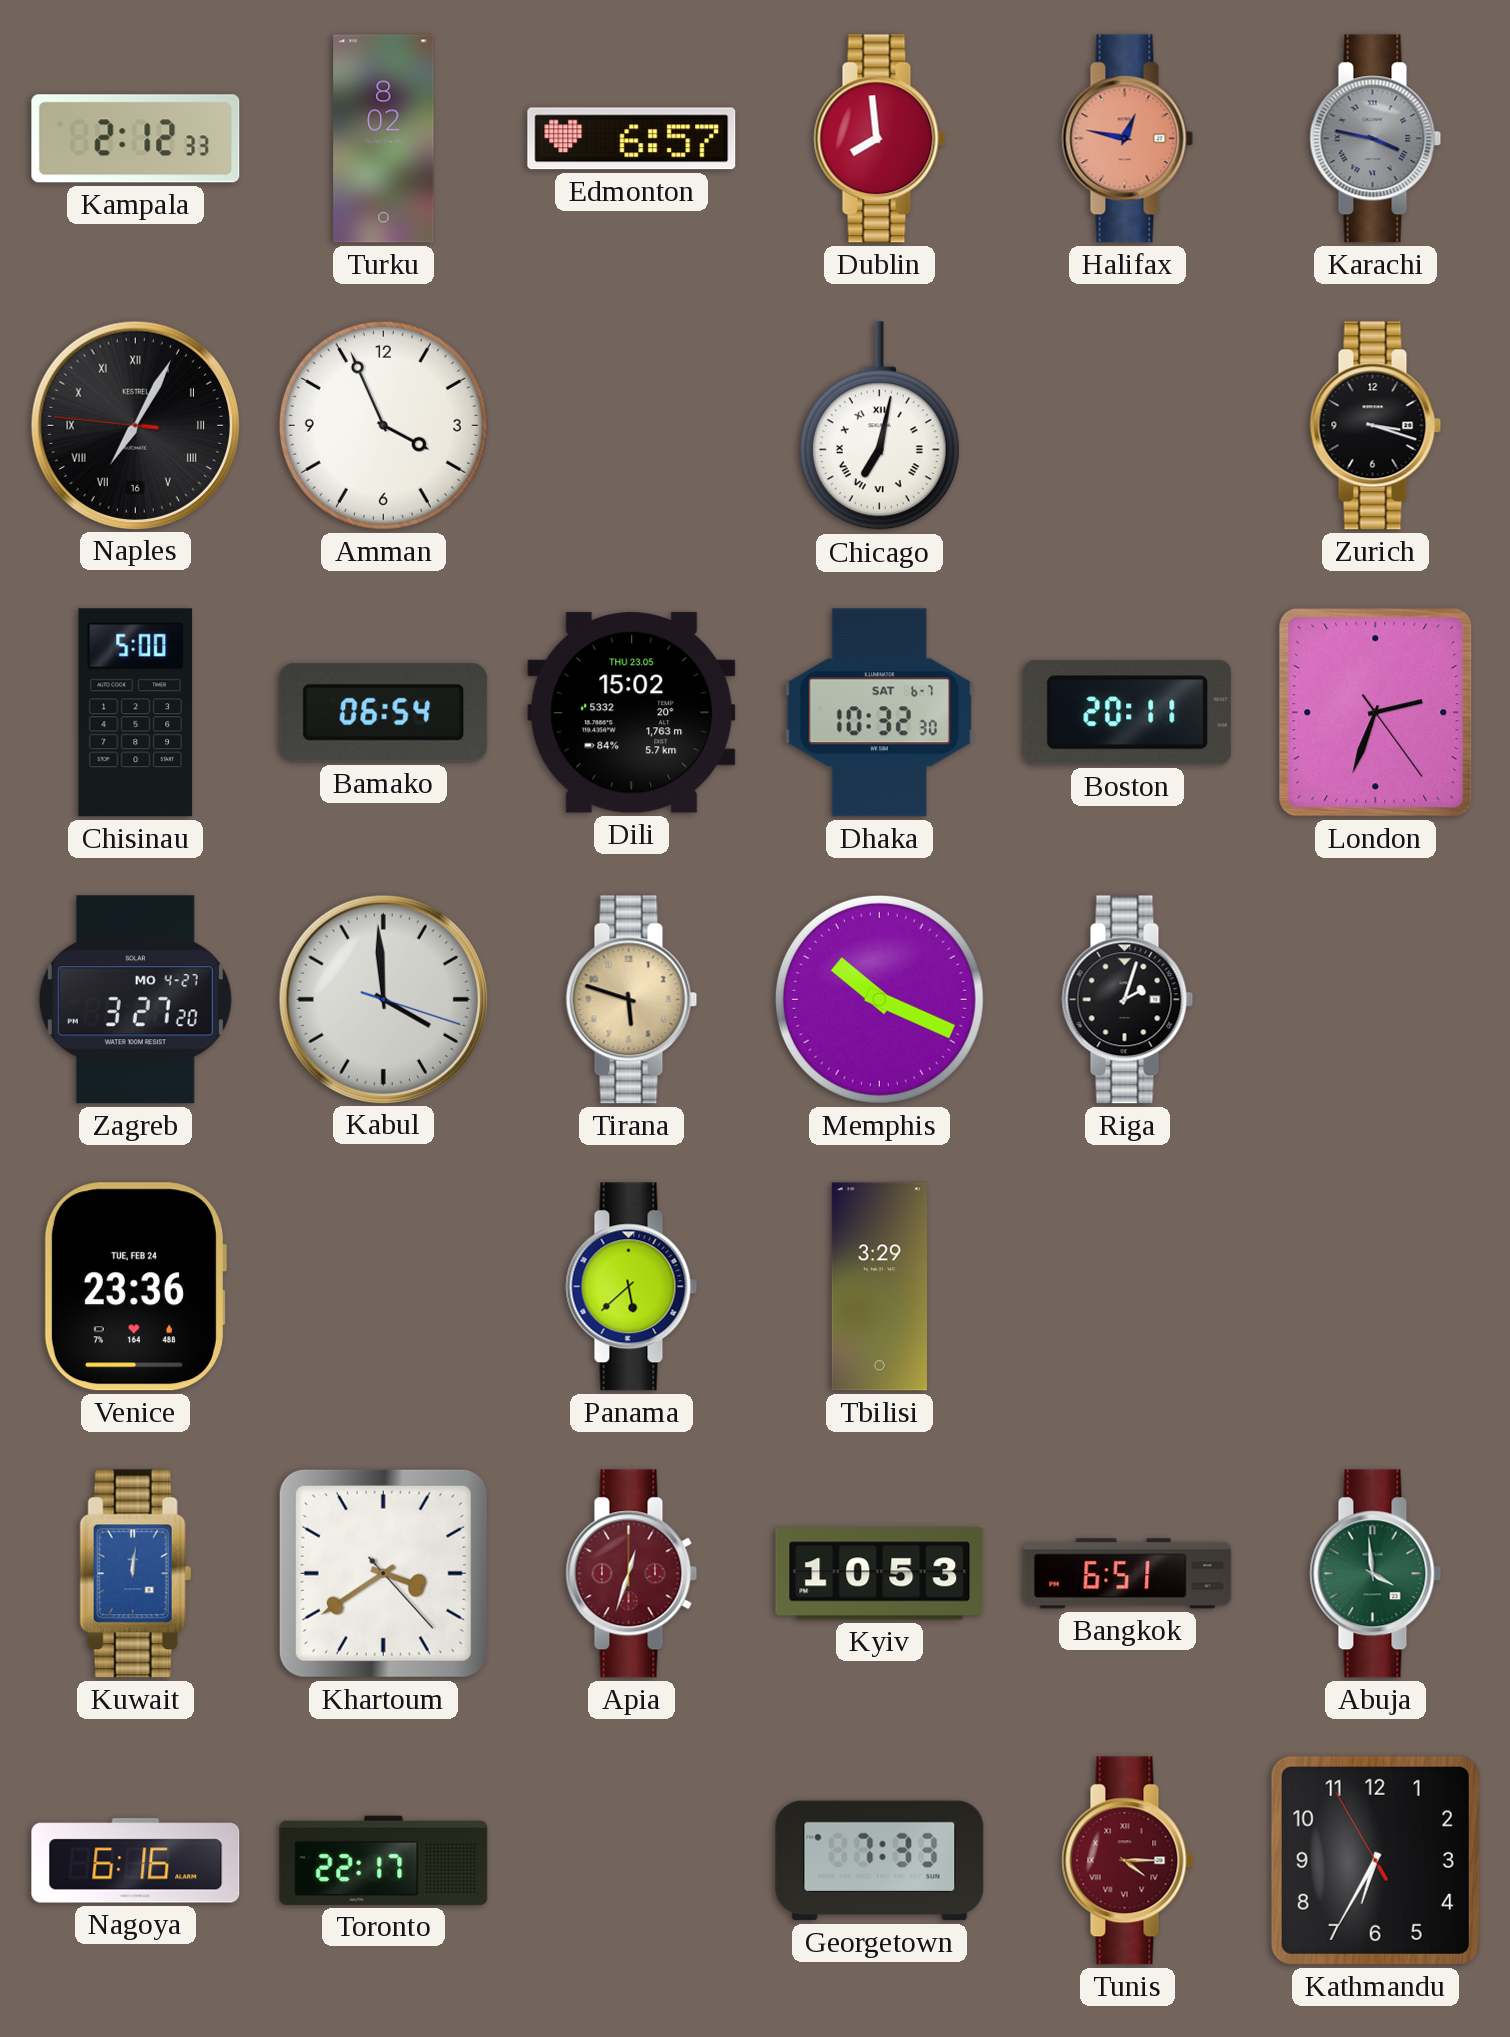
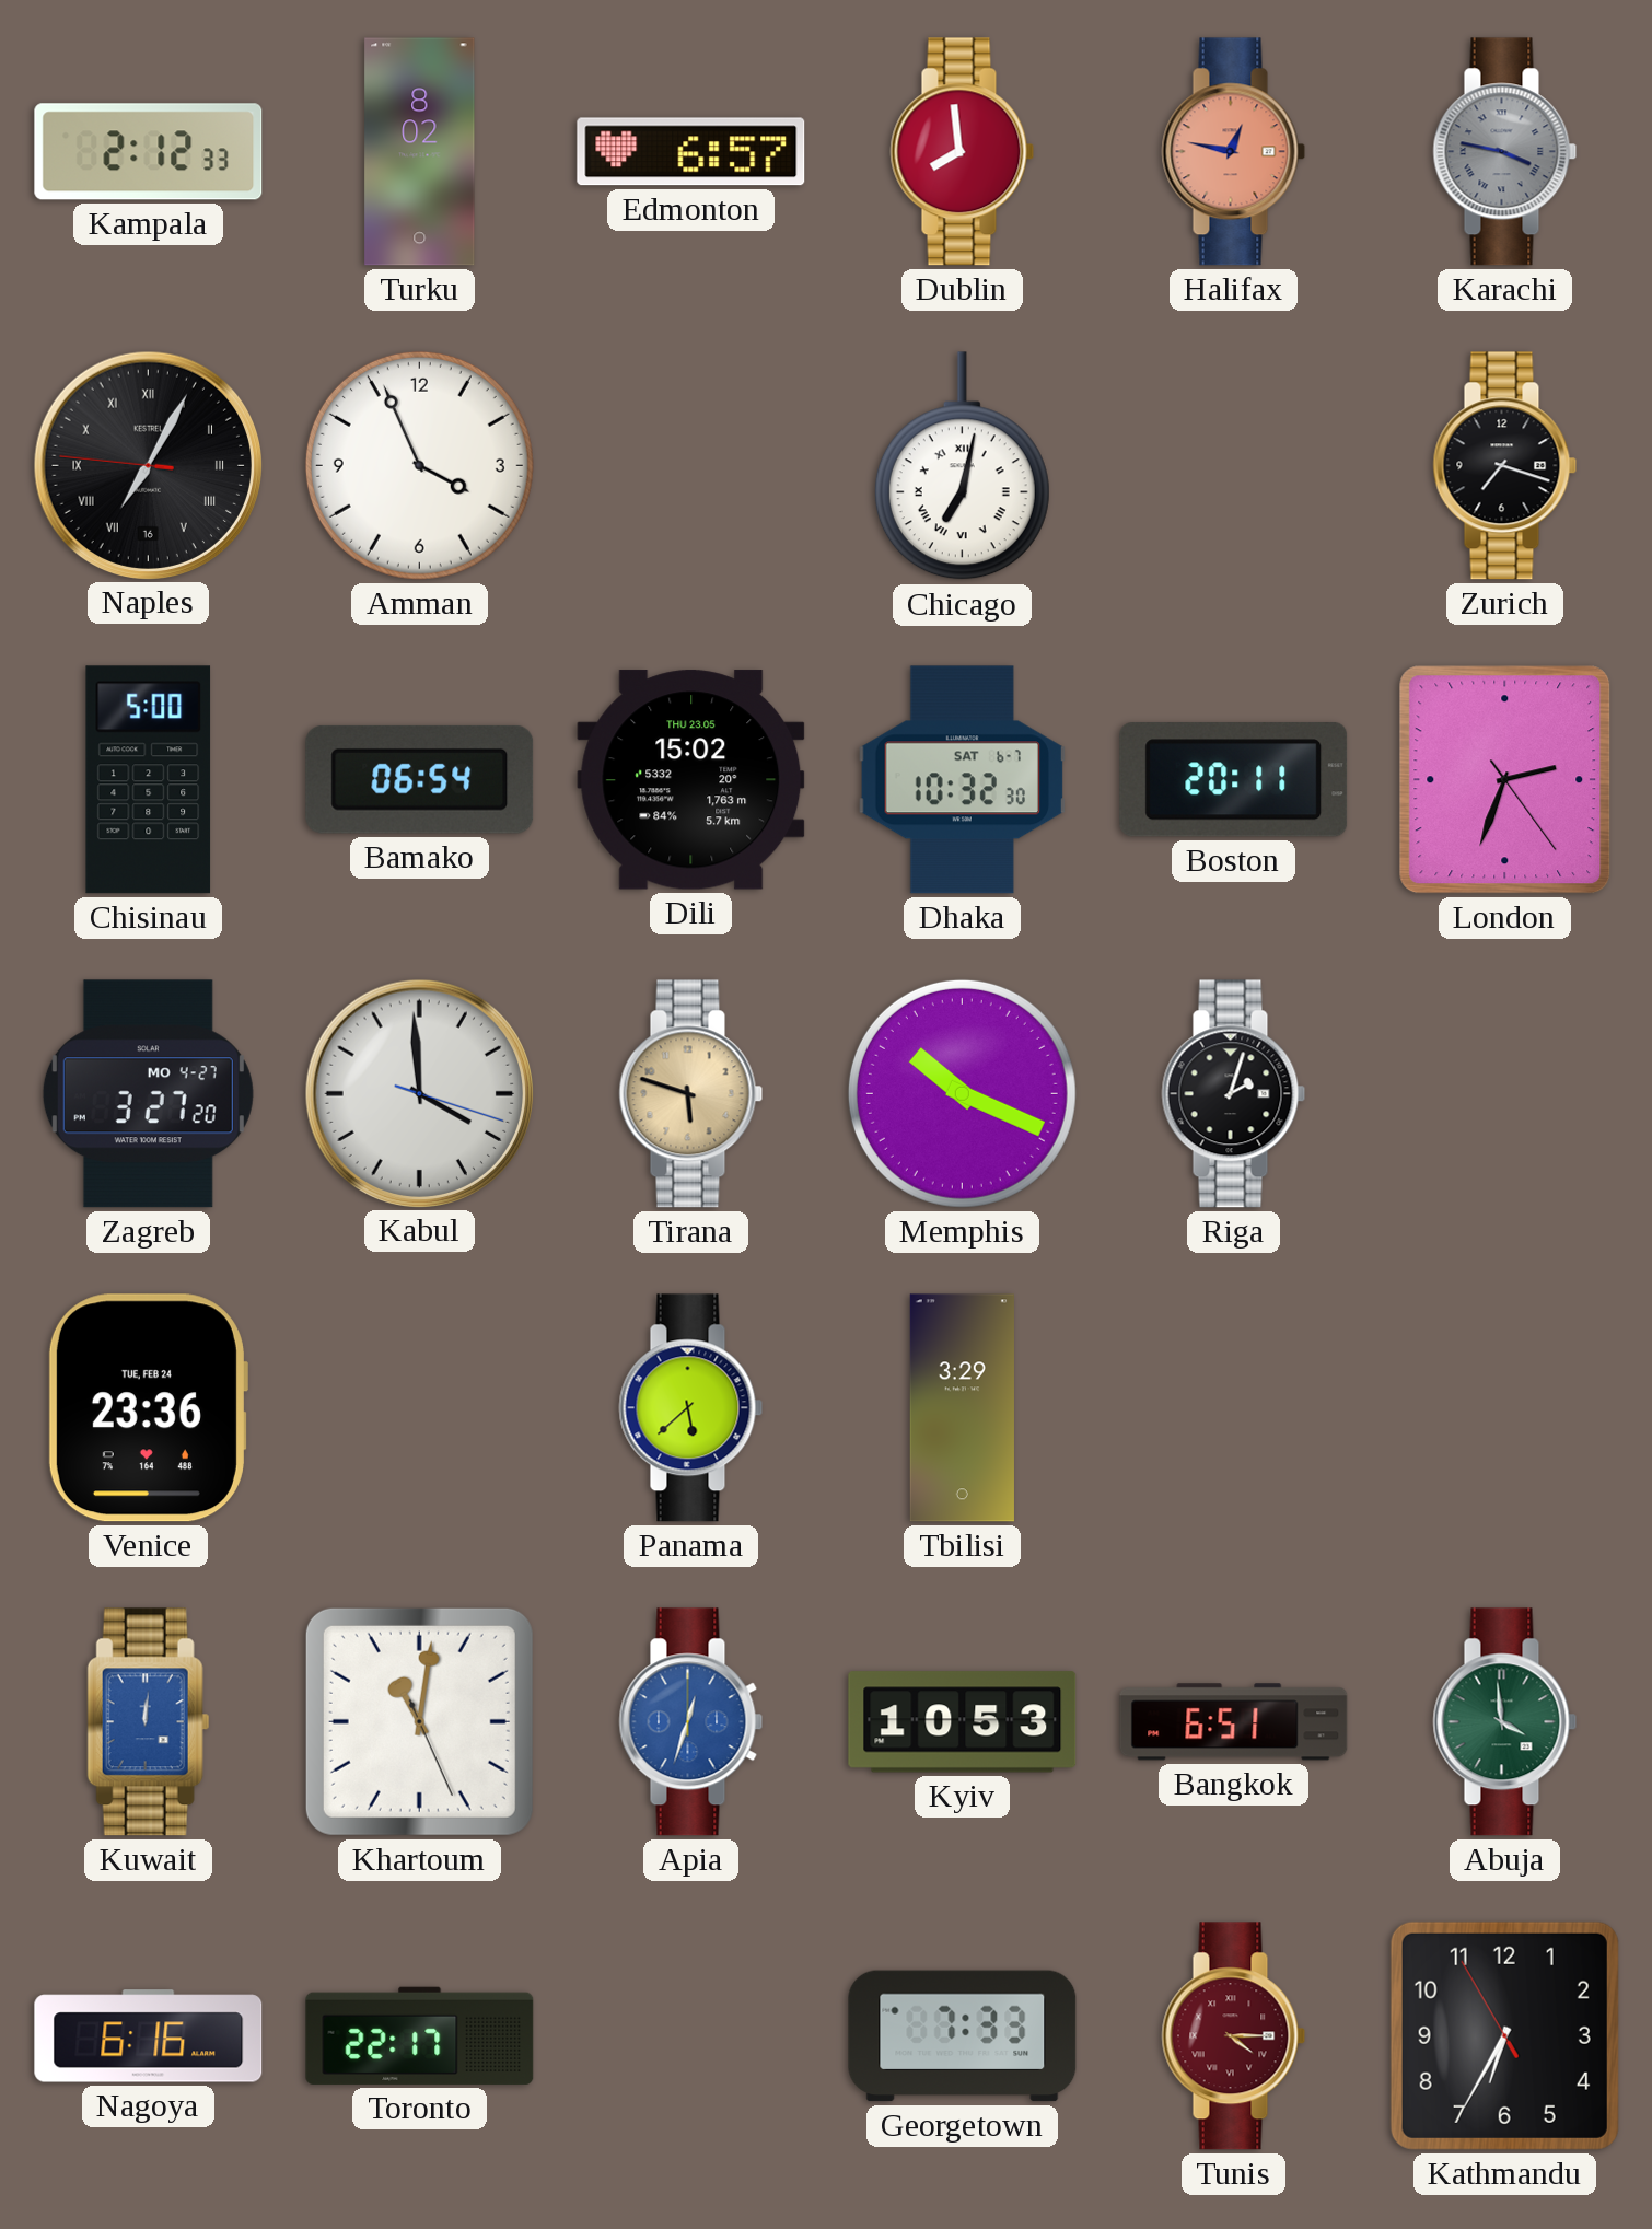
Zurich: 3:18 -> 7:18
Khartoum: 3:39 -> 11:01
Apia dial: burgundy -> blue
